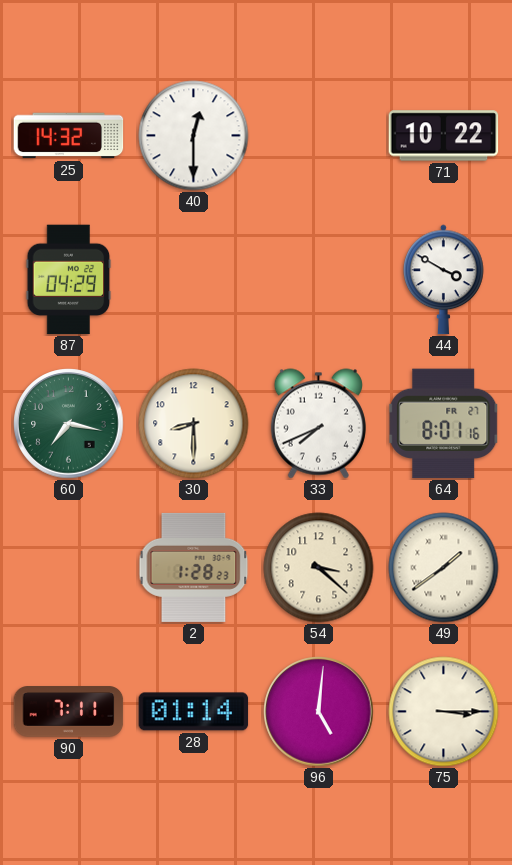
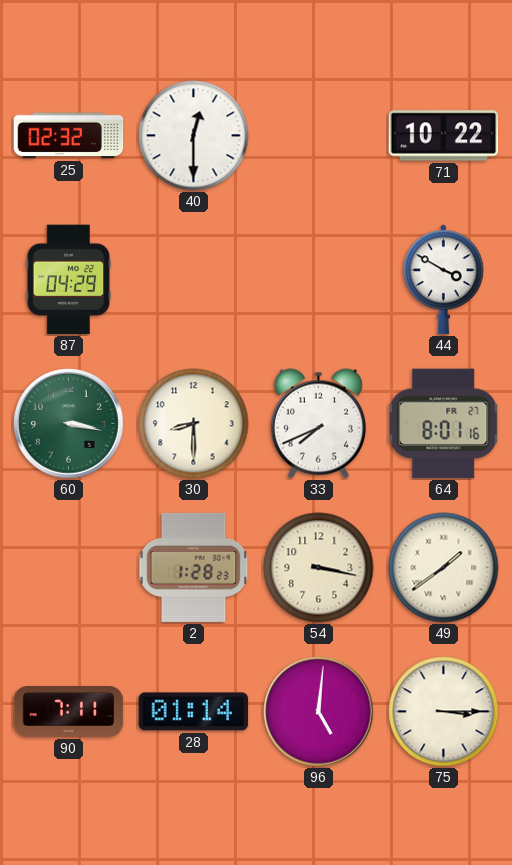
25: 14:32 -> 02:32
60: 7:17 -> 3:17
54: 3:22 -> 3:17
